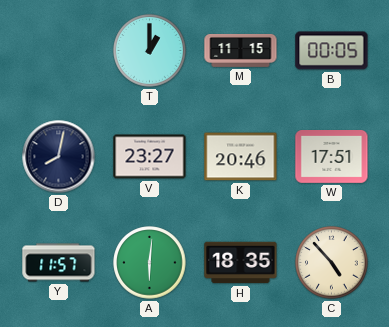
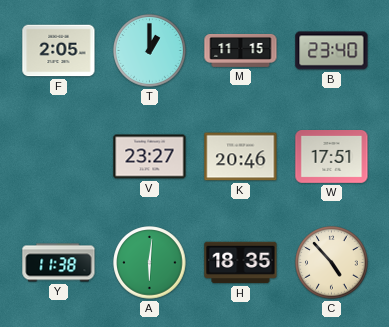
F: none -> 2:05
B: 00:05 -> 23:40
D: 8:02 -> none
Y: 11:57 -> 11:38
